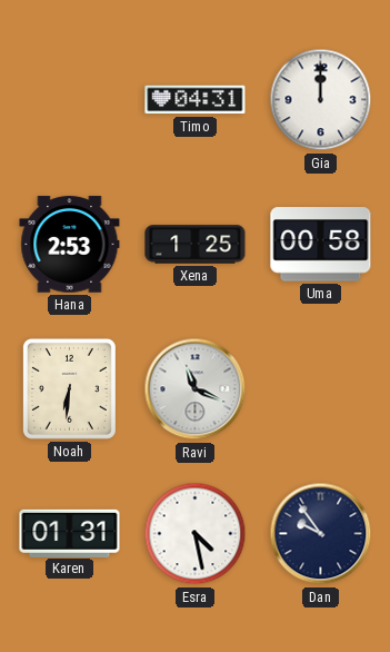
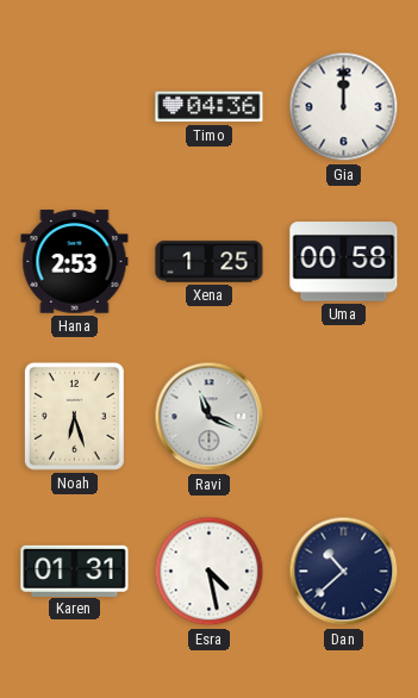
Timo: 04:31 -> 04:36
Noah: 6:31 -> 6:27
Dan: 9:54 -> 10:38
